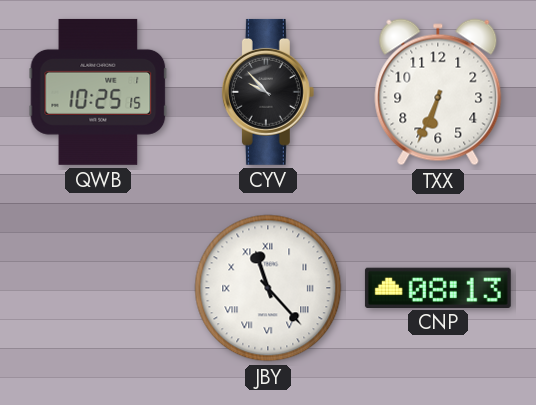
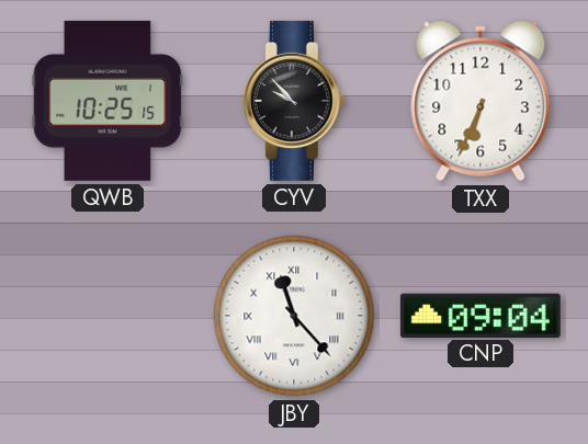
CNP: 08:13 -> 09:04
